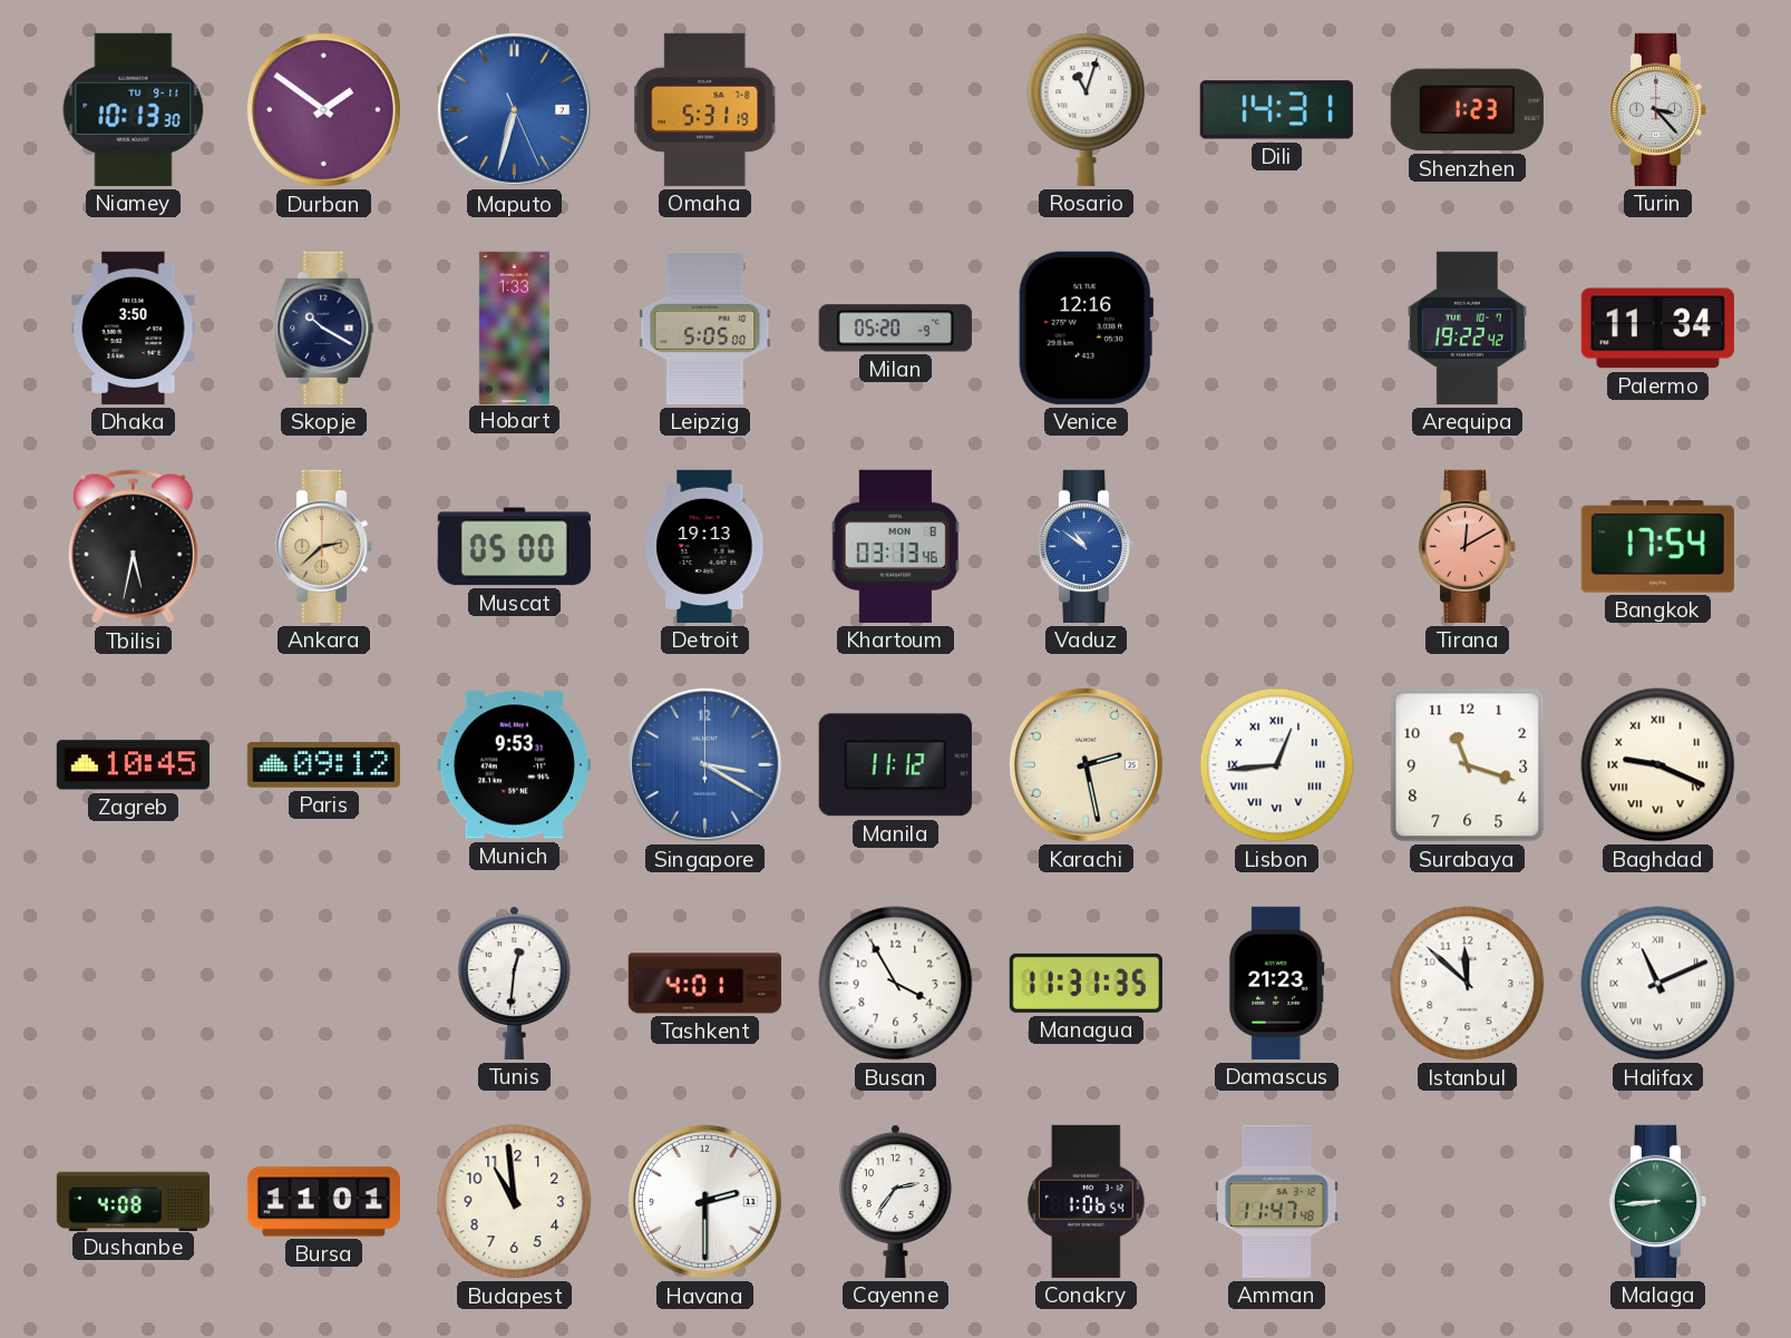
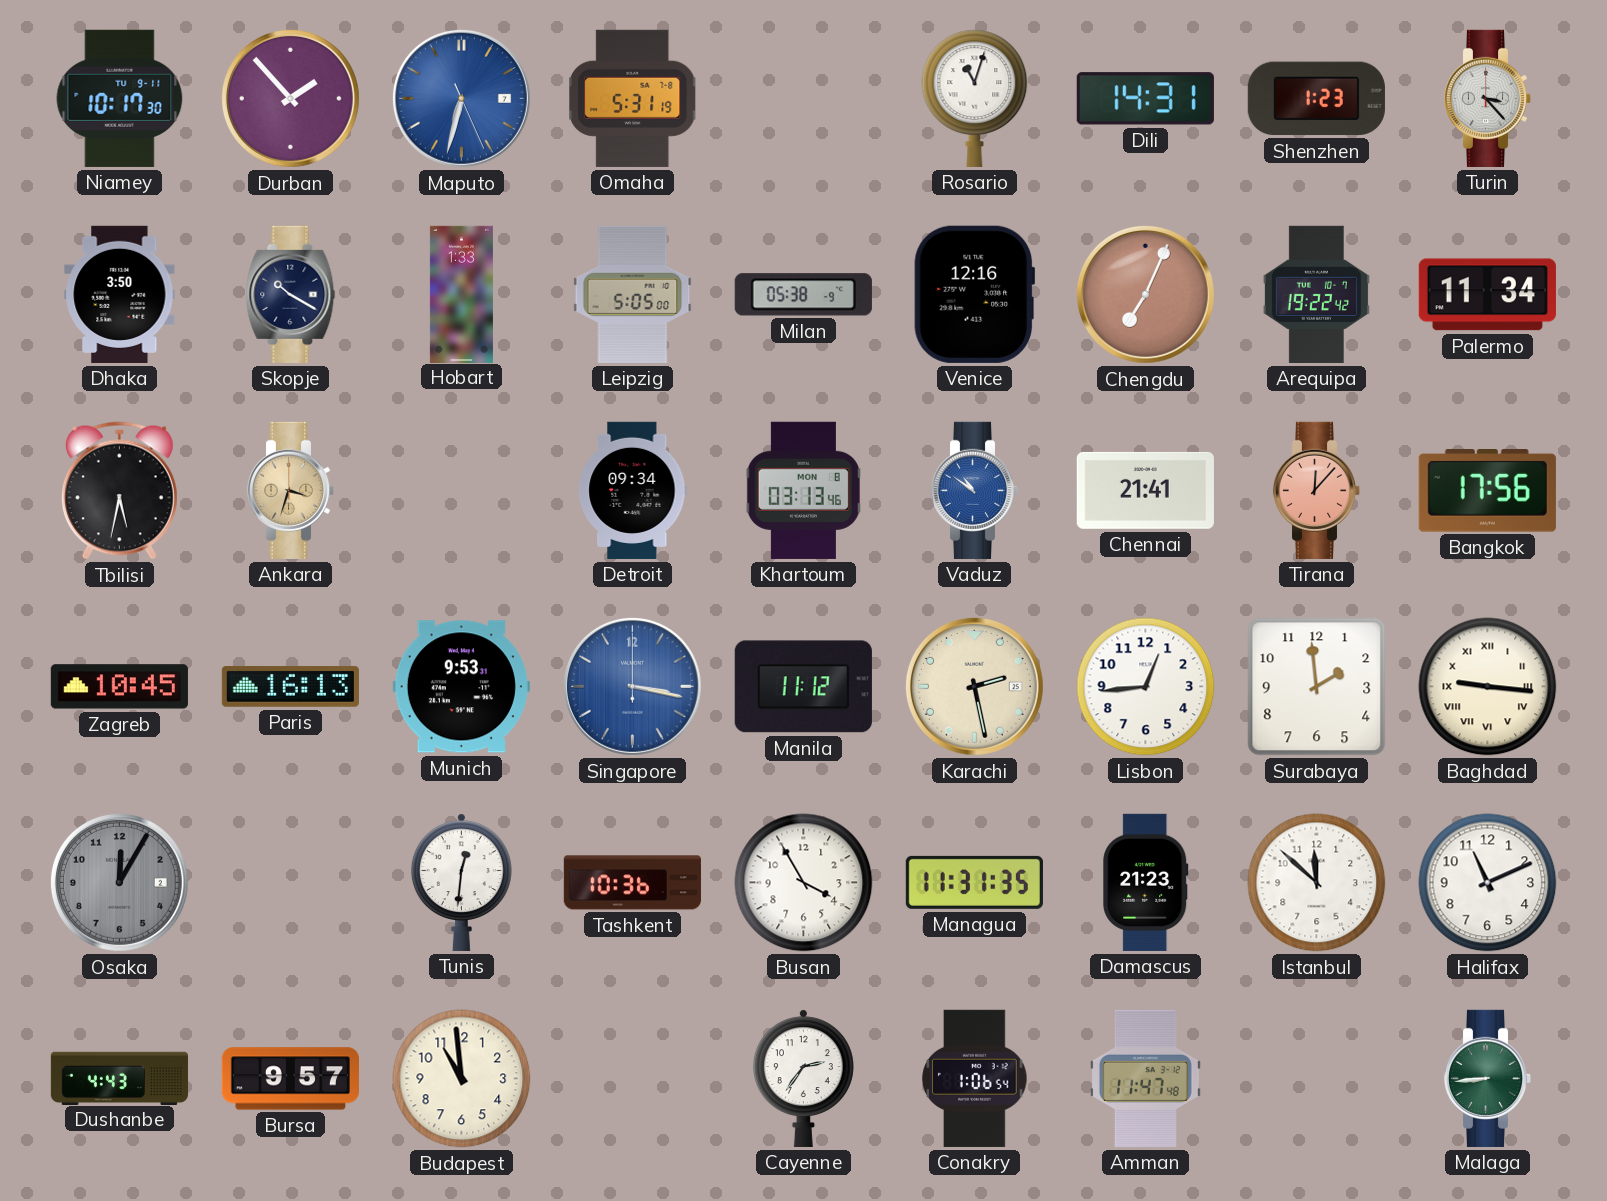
Niamey: 10:13 -> 10:17
Durban: 1:51 -> 1:53
Milan: 05:20 -> 05:38
Chengdu: none -> 7:04
Ankara: 2:38 -> 3:33
Muscat: 05:00 -> none
Detroit: 19:13 -> 09:34
Chennai: none -> 21:41
Tirana: 12:10 -> 12:07
Bangkok: 17:54 -> 17:56
Paris: 09:12 -> 16:13
Singapore: 3:20 -> 3:17
Lisbon numerals: Roman -> Arabic
Surabaya: 11:18 -> 1:59
Baghdad: 9:19 -> 9:16
Osaka: none -> 12:05
Tashkent: 4:01 -> 10:36
Halifax numerals: Roman -> Arabic
Dushanbe: 4:08 -> 4:43
Bursa: 11:01 -> 9:57
Havana: 2:30 -> none
